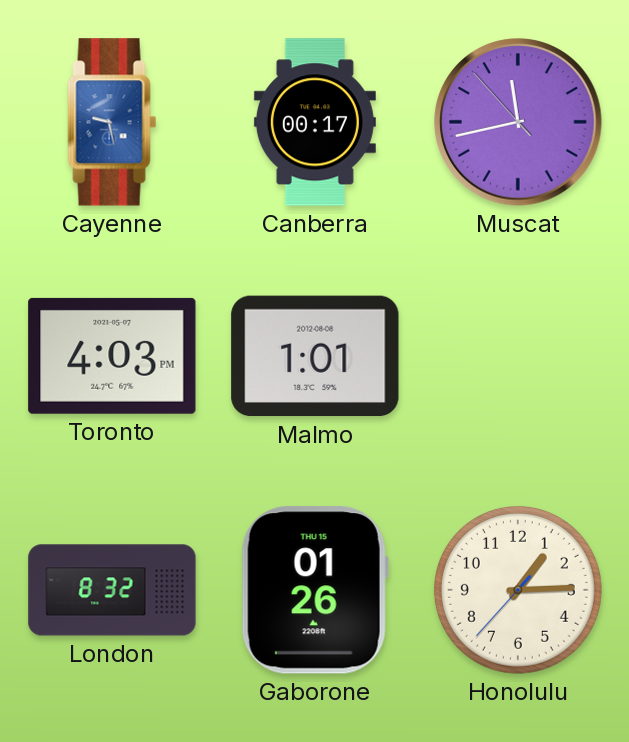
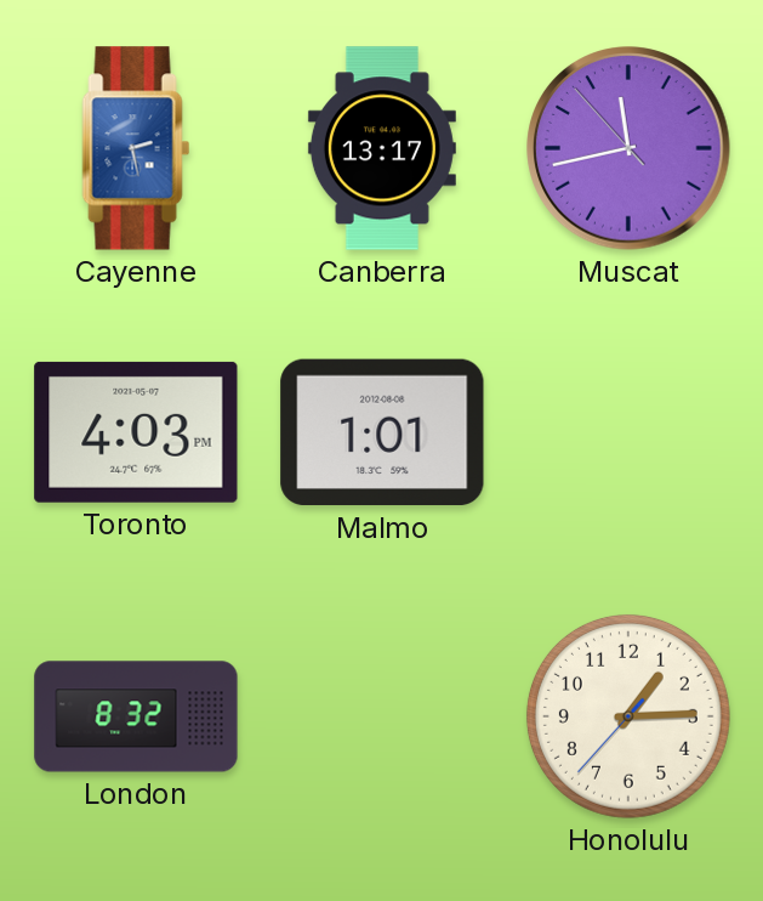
Cayenne: 9:28 -> 2:28
Canberra: 00:17 -> 13:17
Gaborone: 01:26 -> none
